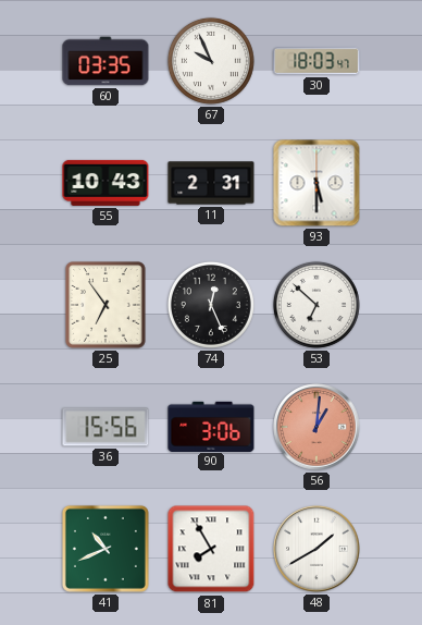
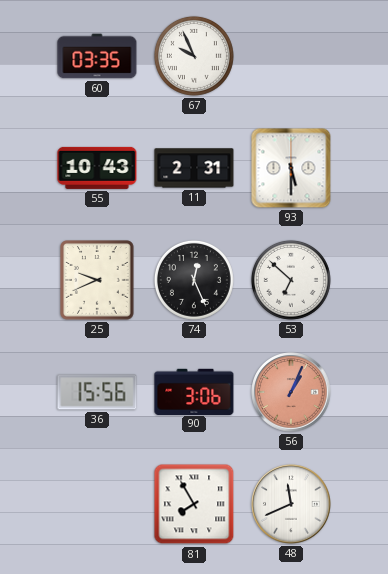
30: 18:03 -> none
25: 6:54 -> 9:41
56: 1:01 -> 1:04
41: 10:41 -> none
48: 1:40 -> 11:41
